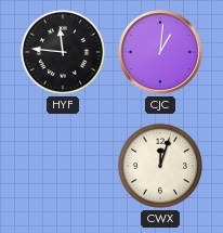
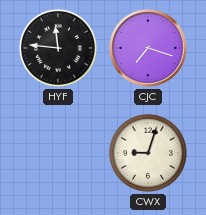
CJC: 1:01 -> 7:18
CWX: 12:03 -> 9:03
